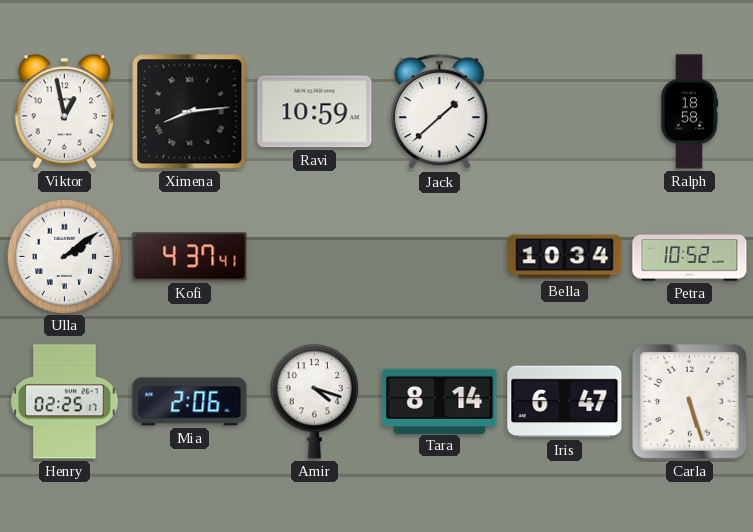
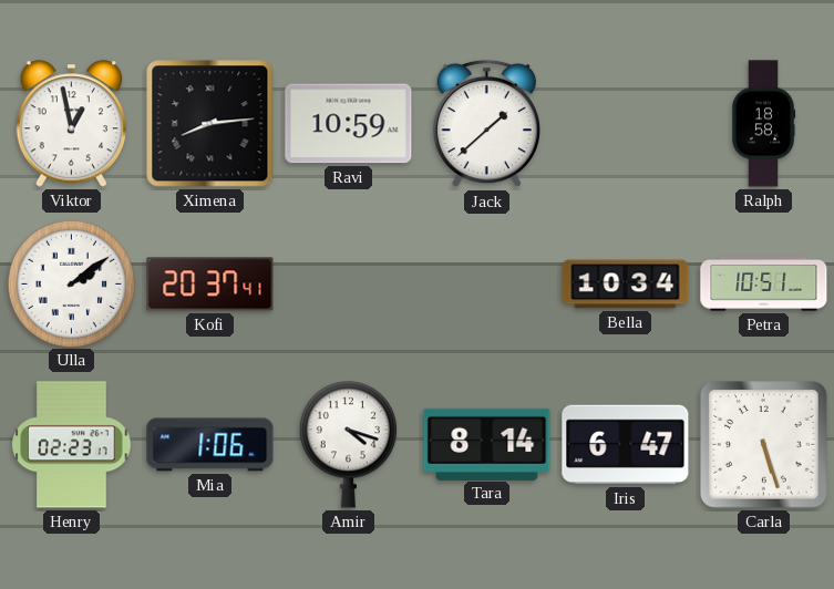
Kofi: 4:37 -> 20:37
Petra: 10:52 -> 10:51
Henry: 02:25 -> 02:23
Mia: 2:06 -> 1:06
